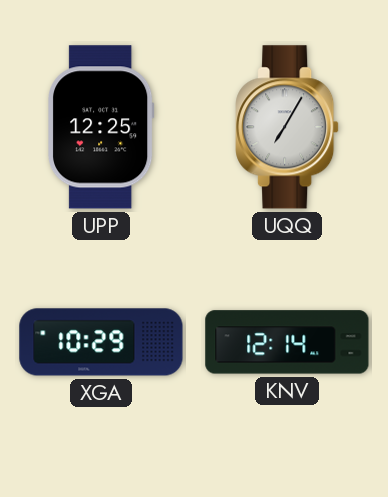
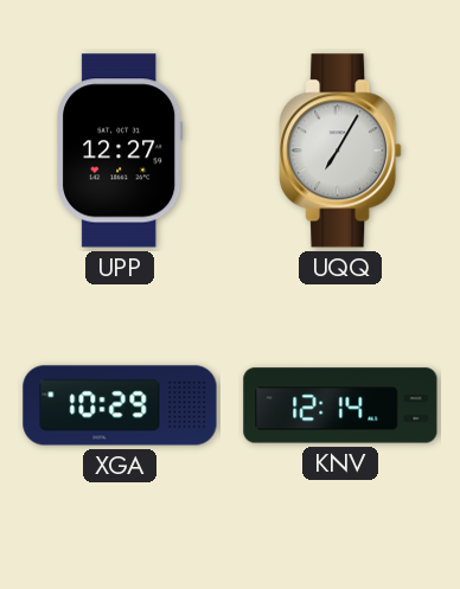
UPP: 12:25 -> 12:27
